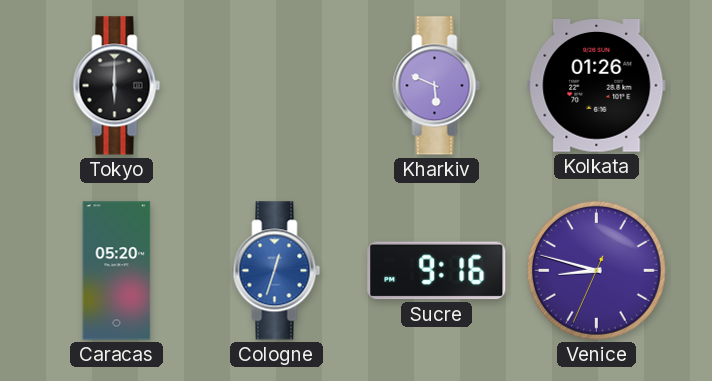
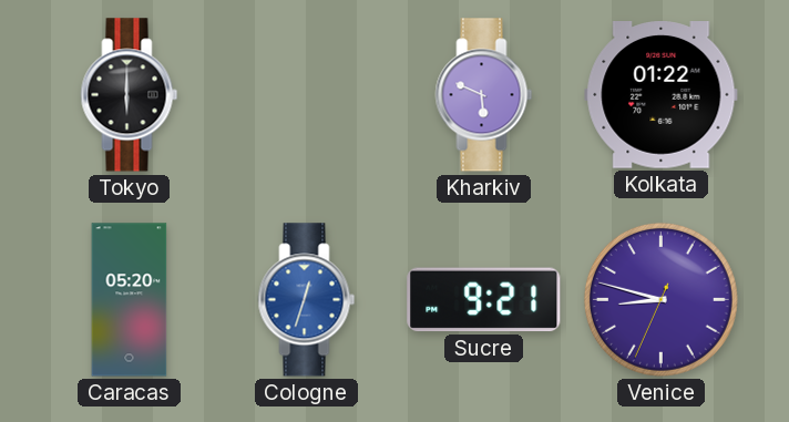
Kolkata: 01:26 -> 01:22
Sucre: 9:16 -> 9:21
